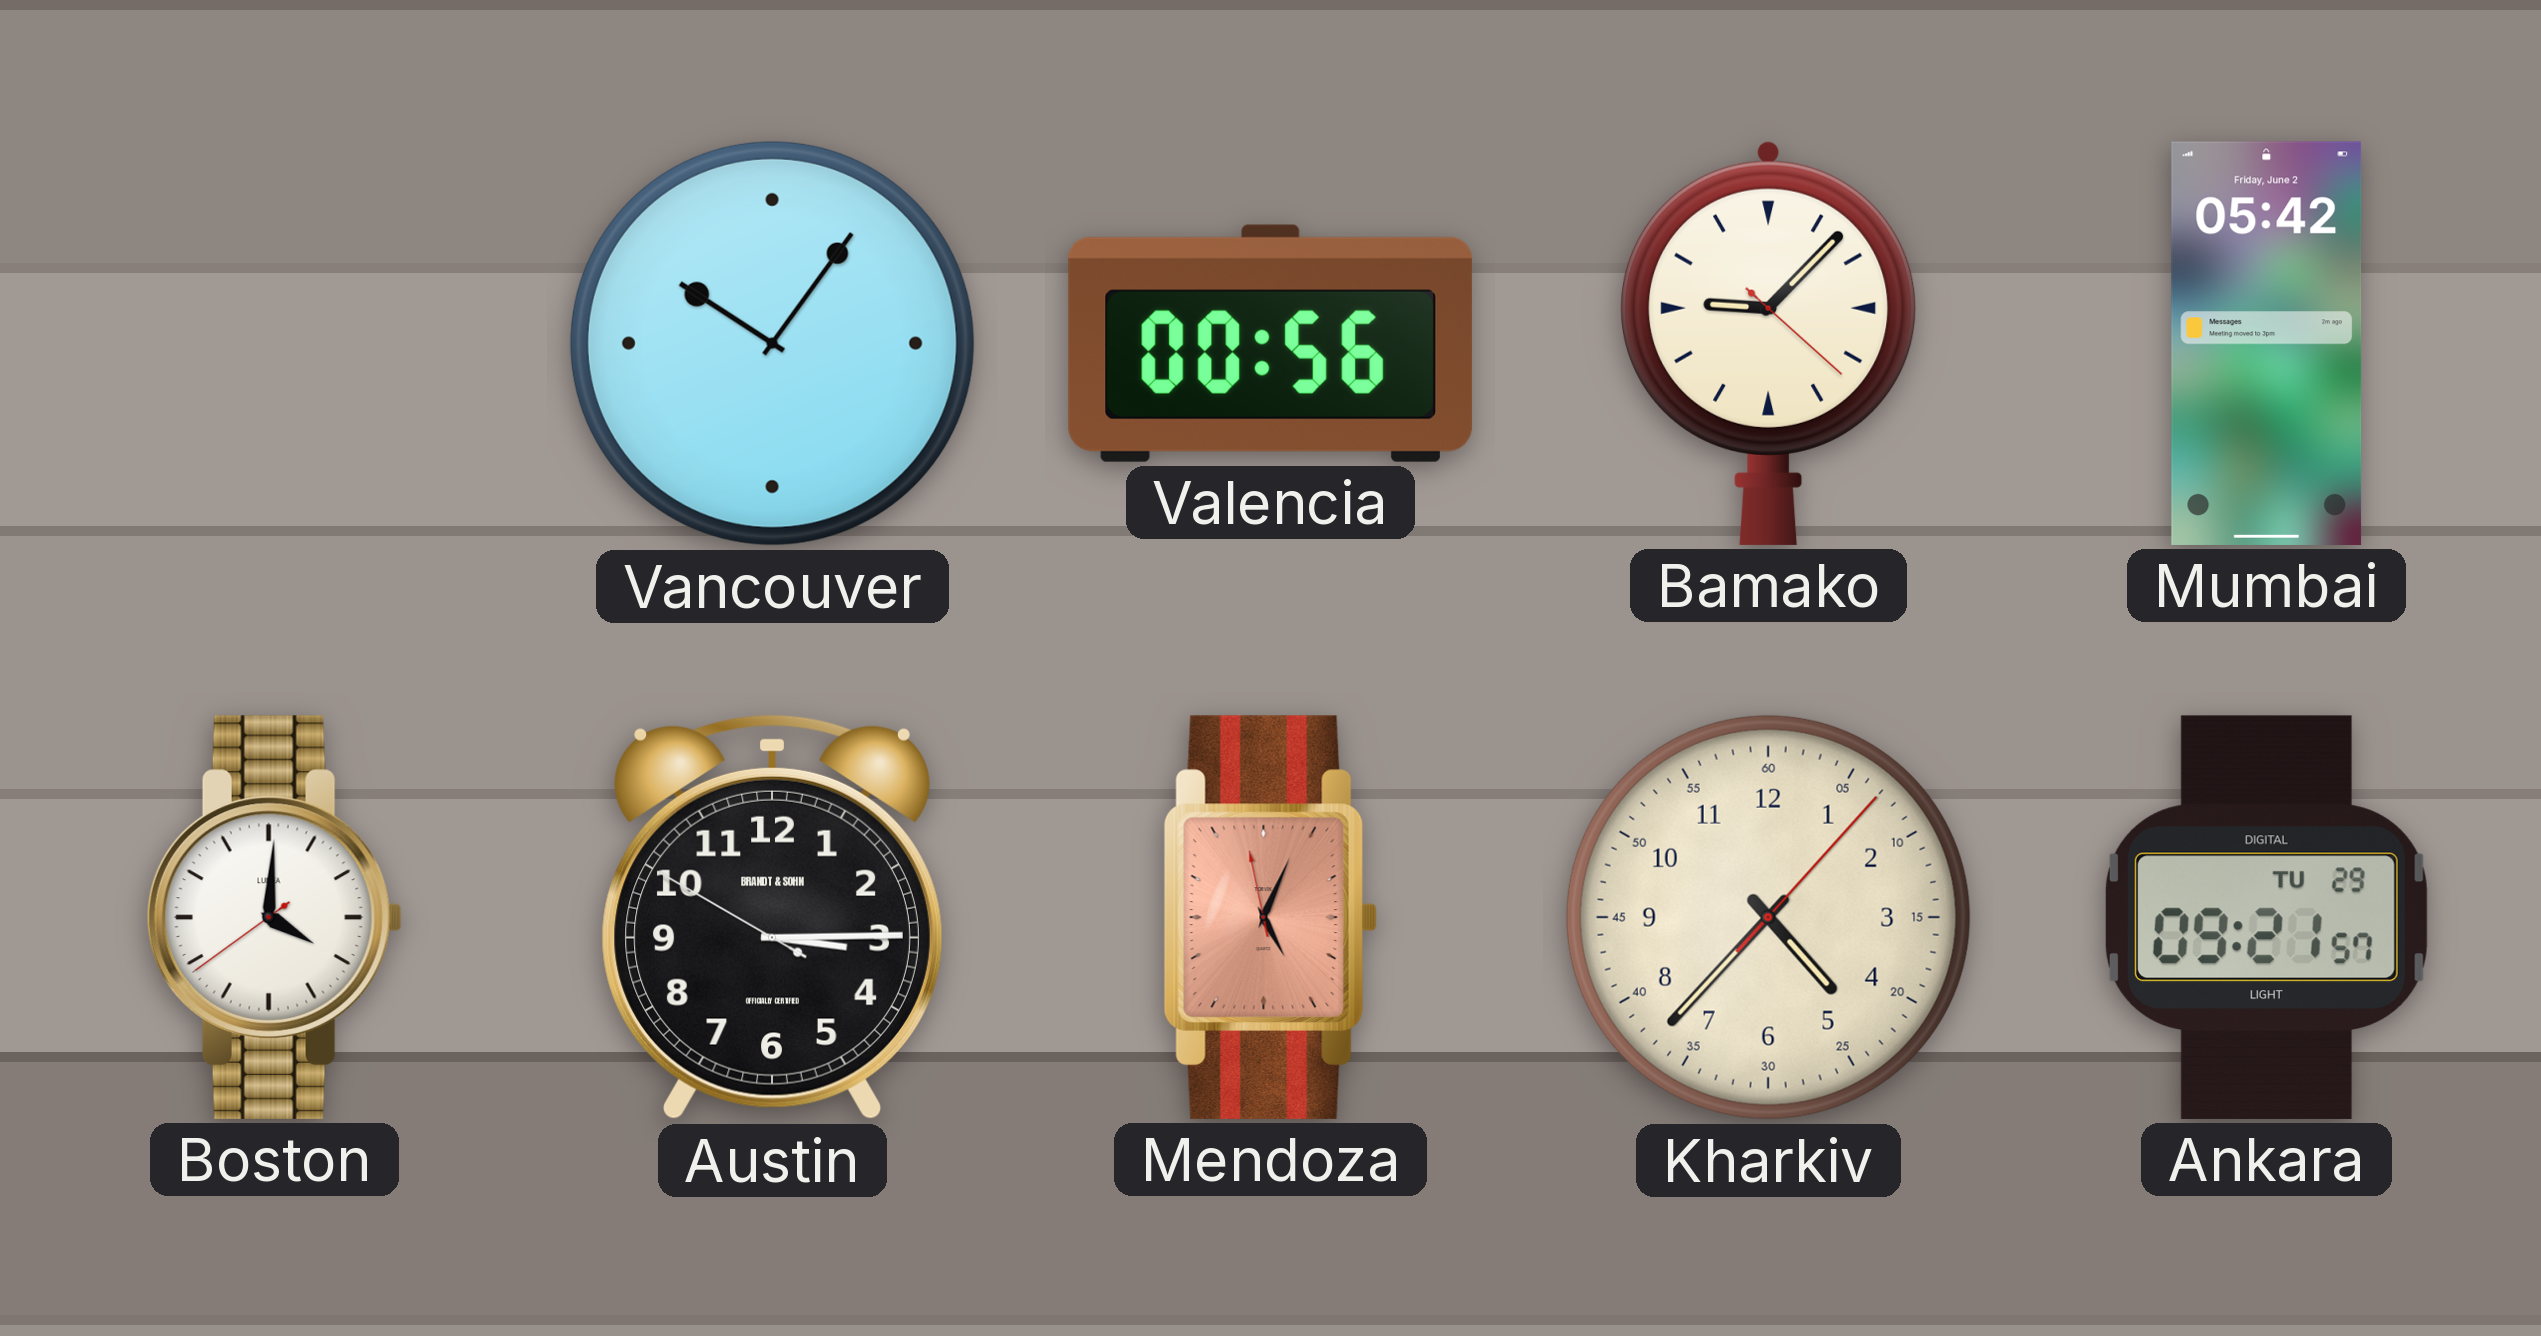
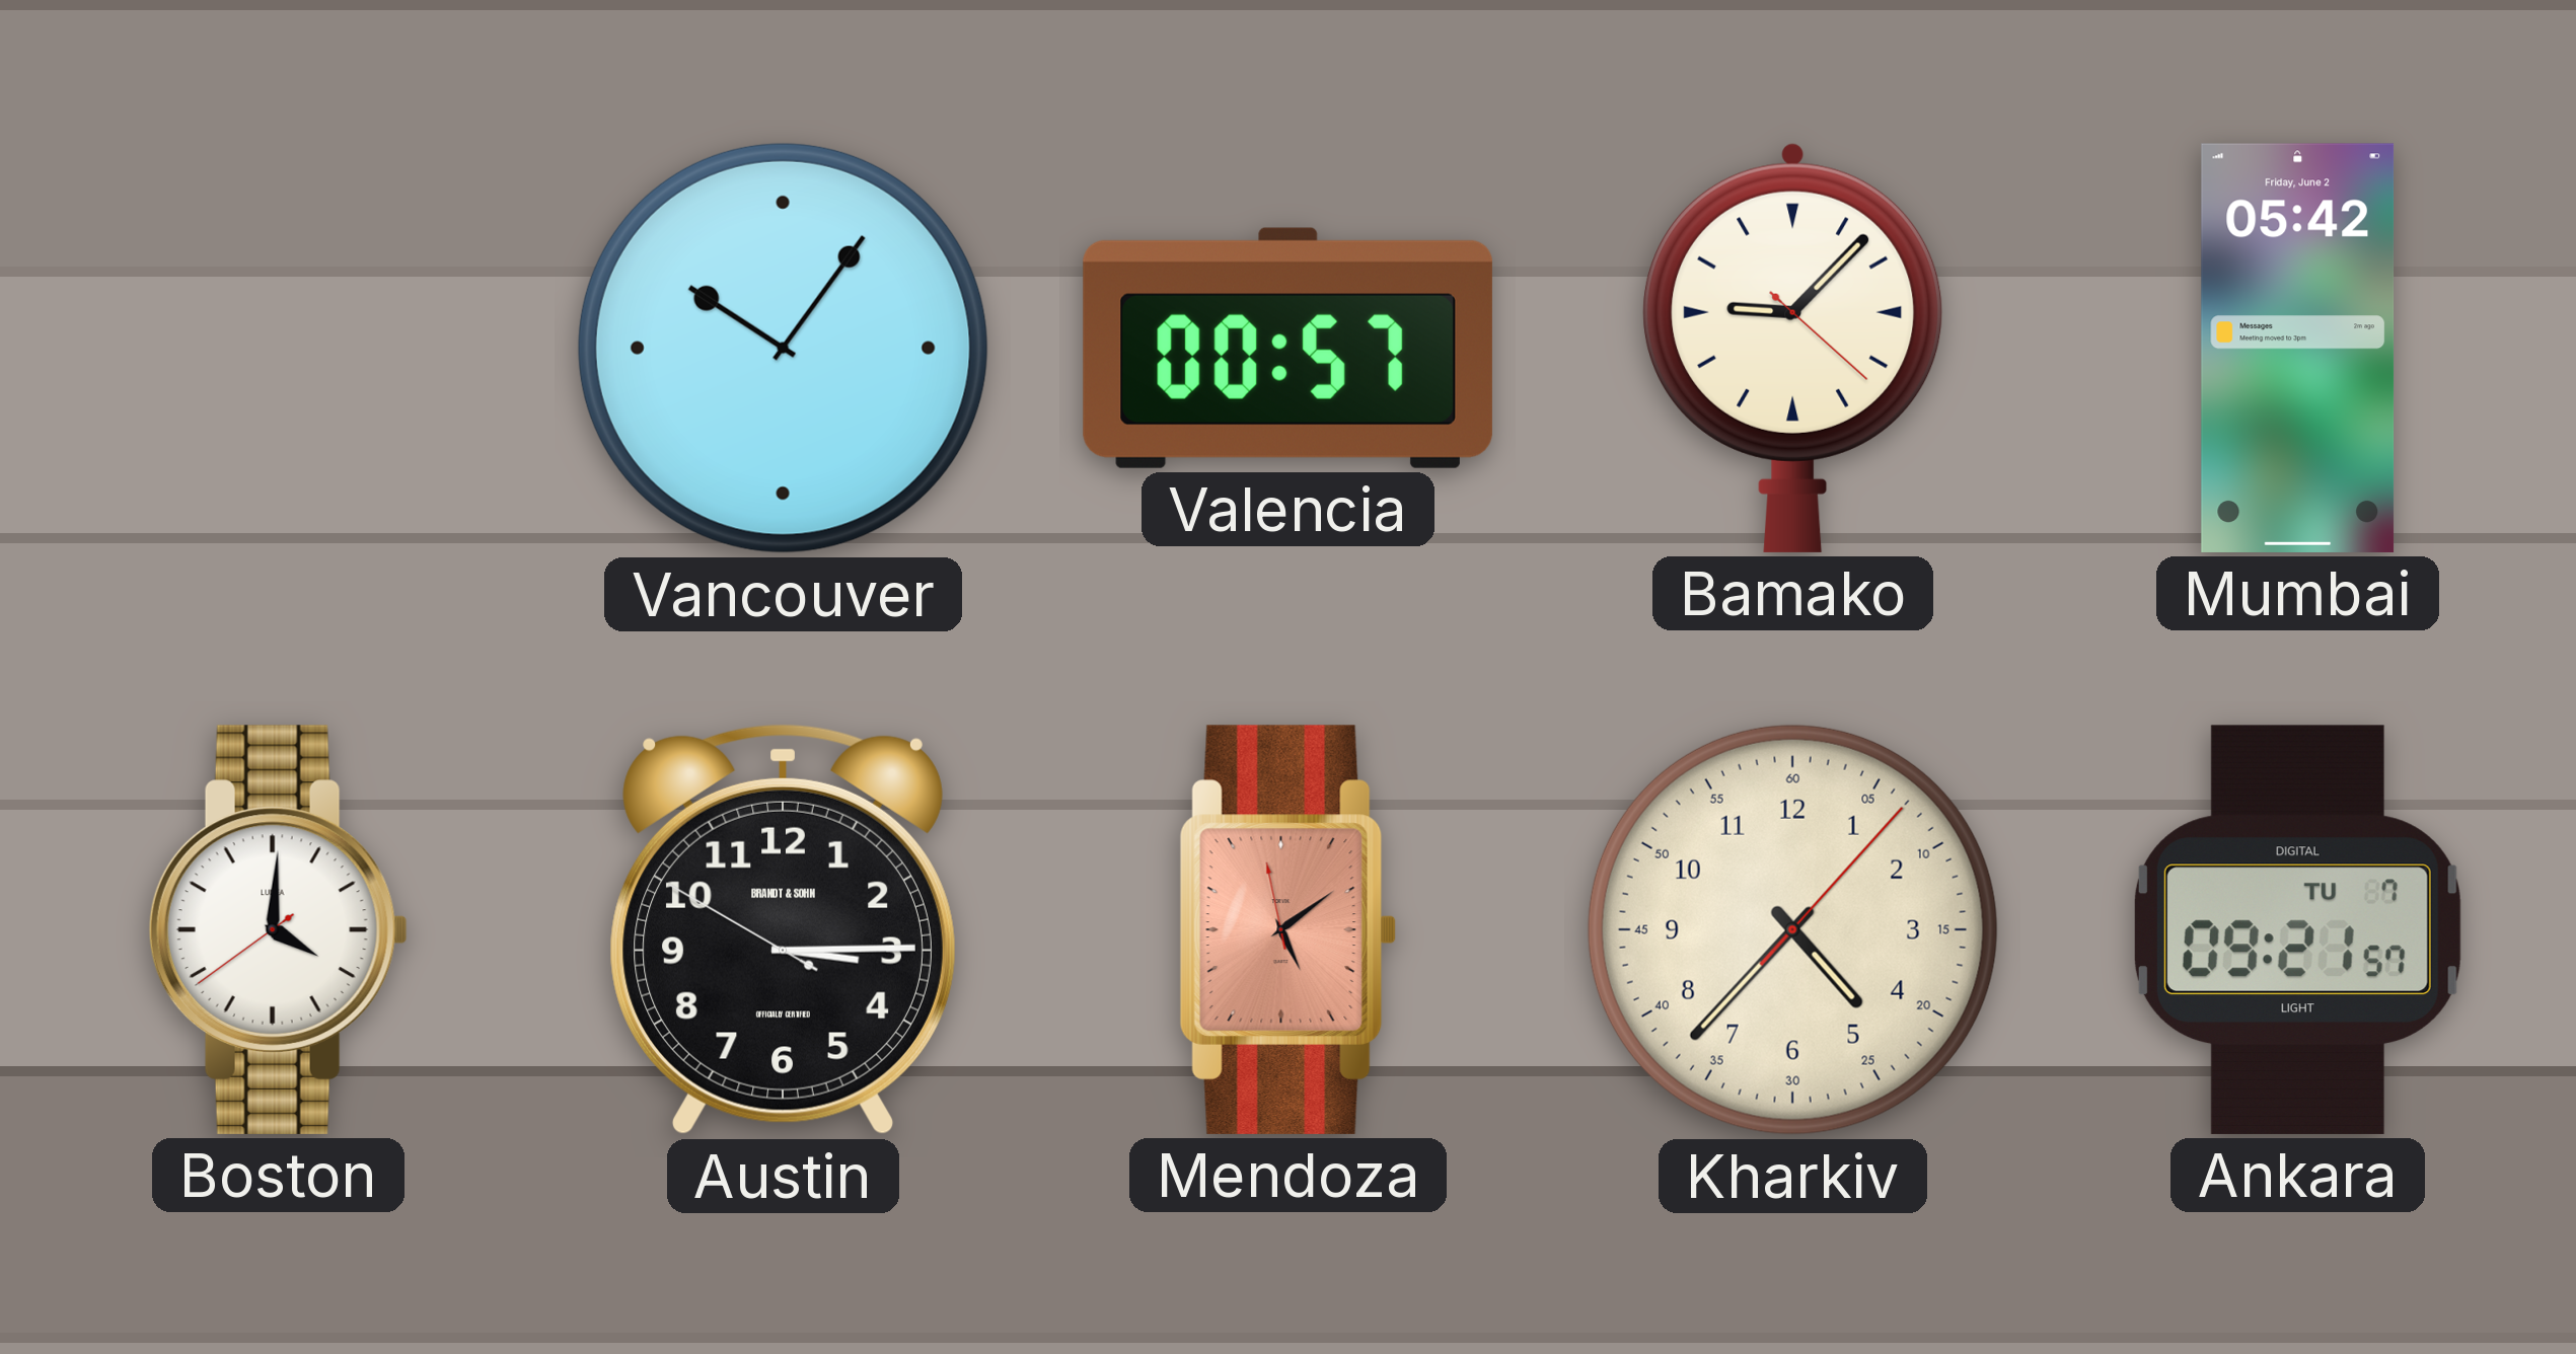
Valencia: 00:56 -> 00:57
Mendoza: 5:03 -> 5:08
Ankara date: TU 29 -> TU 7
